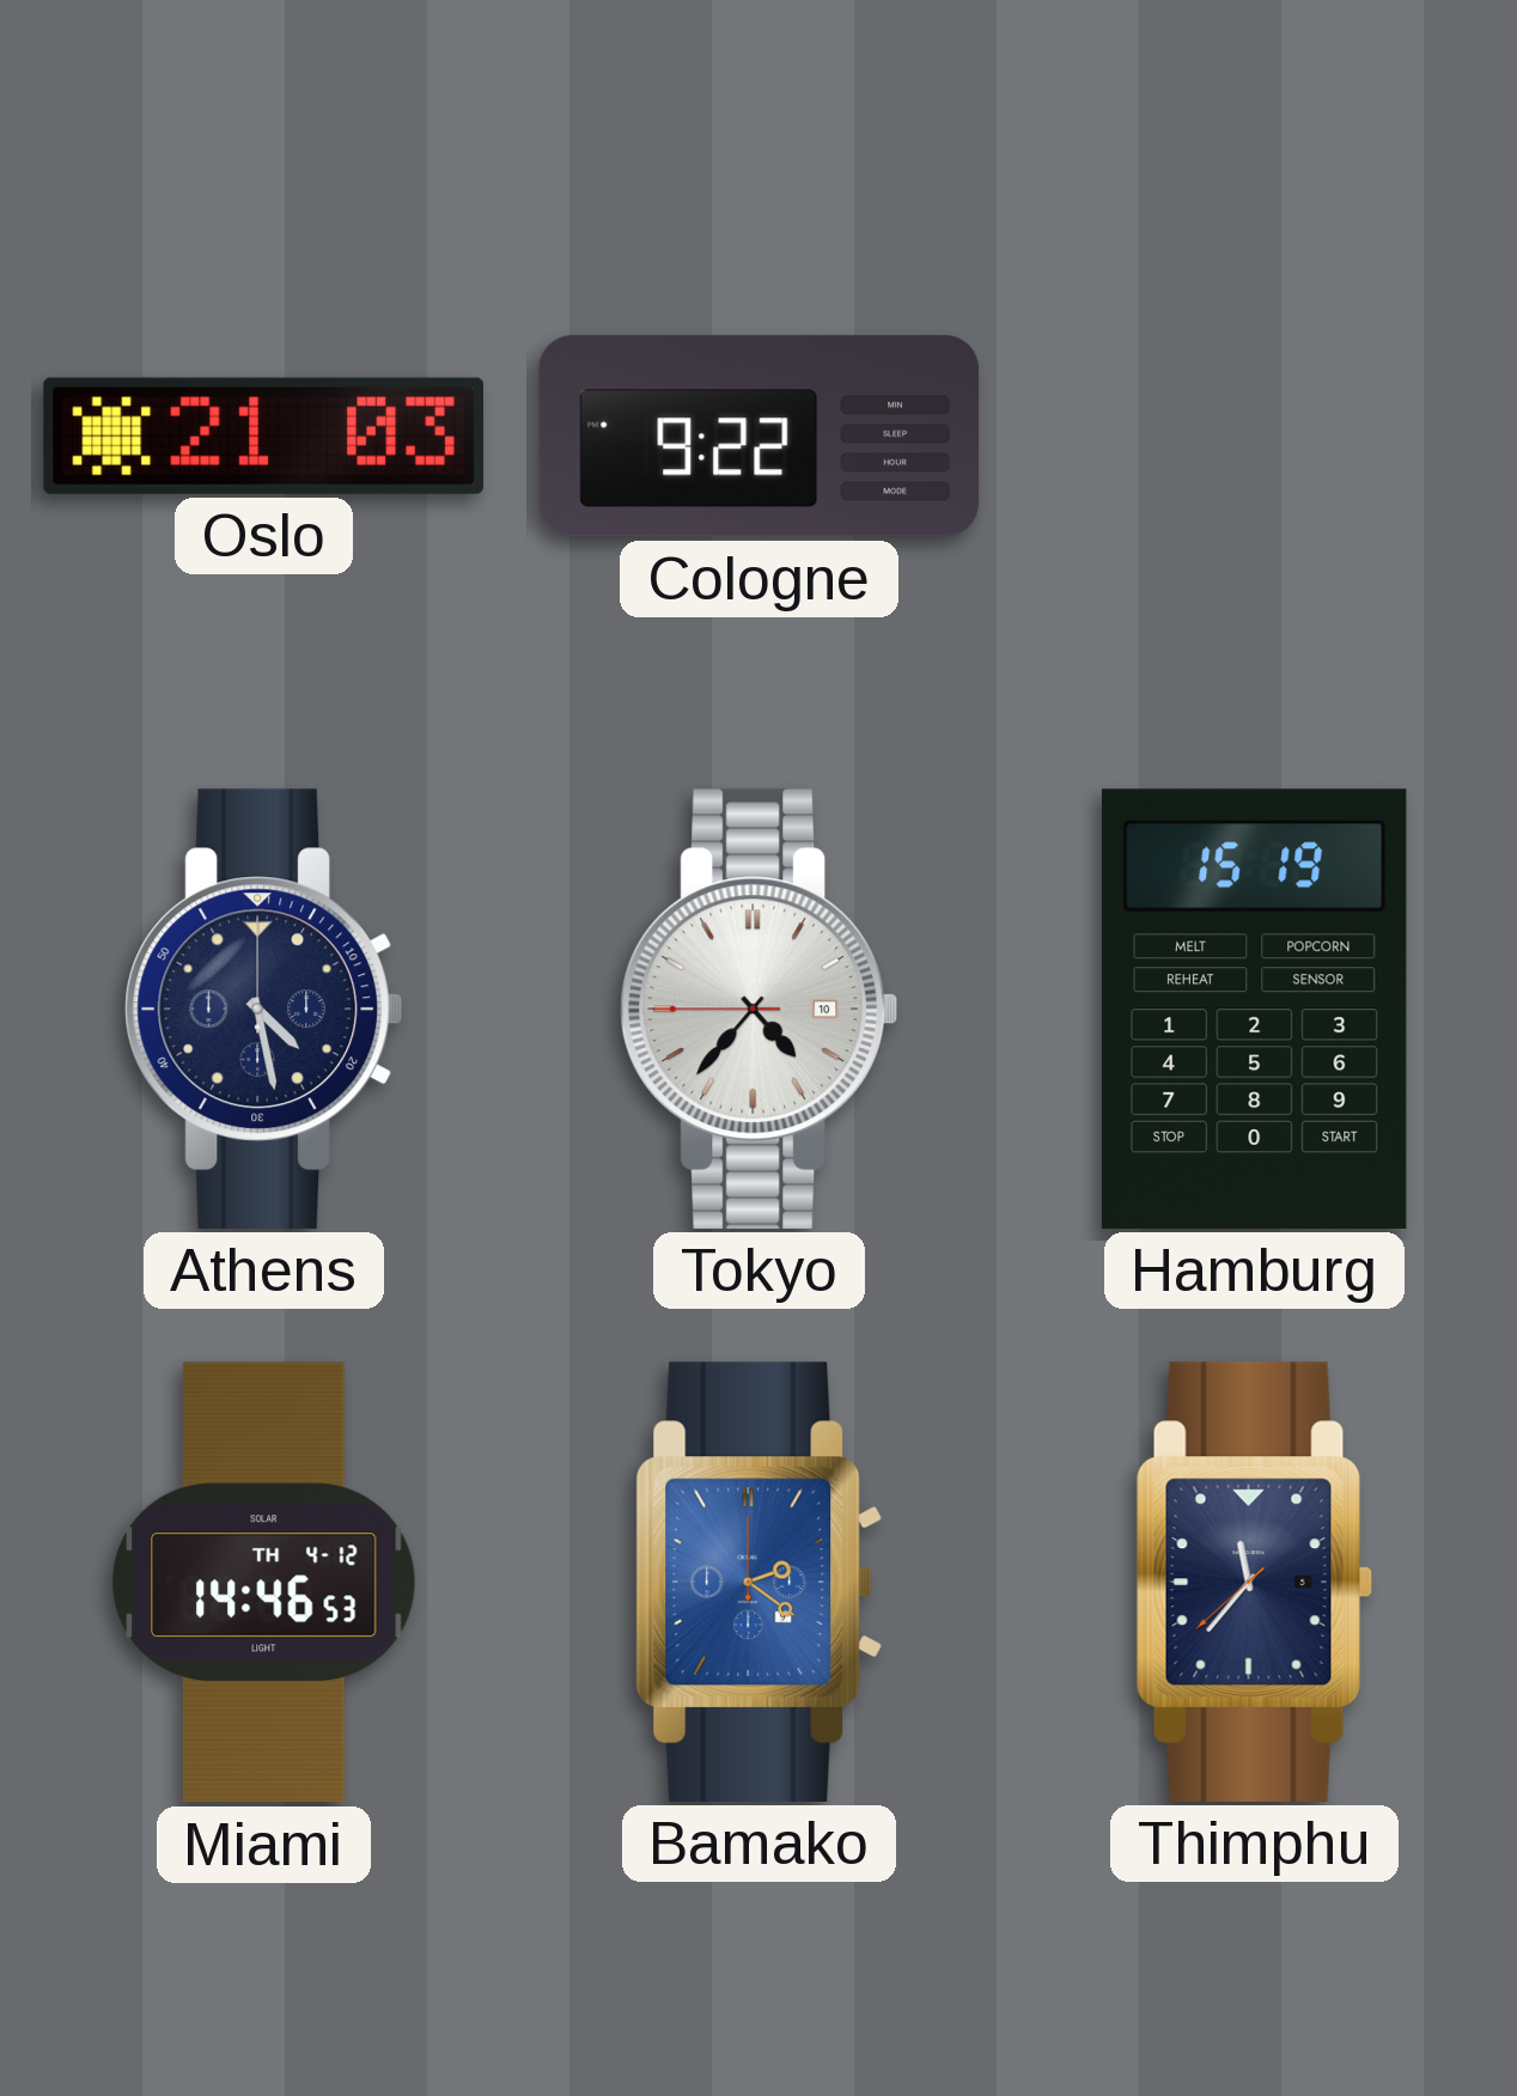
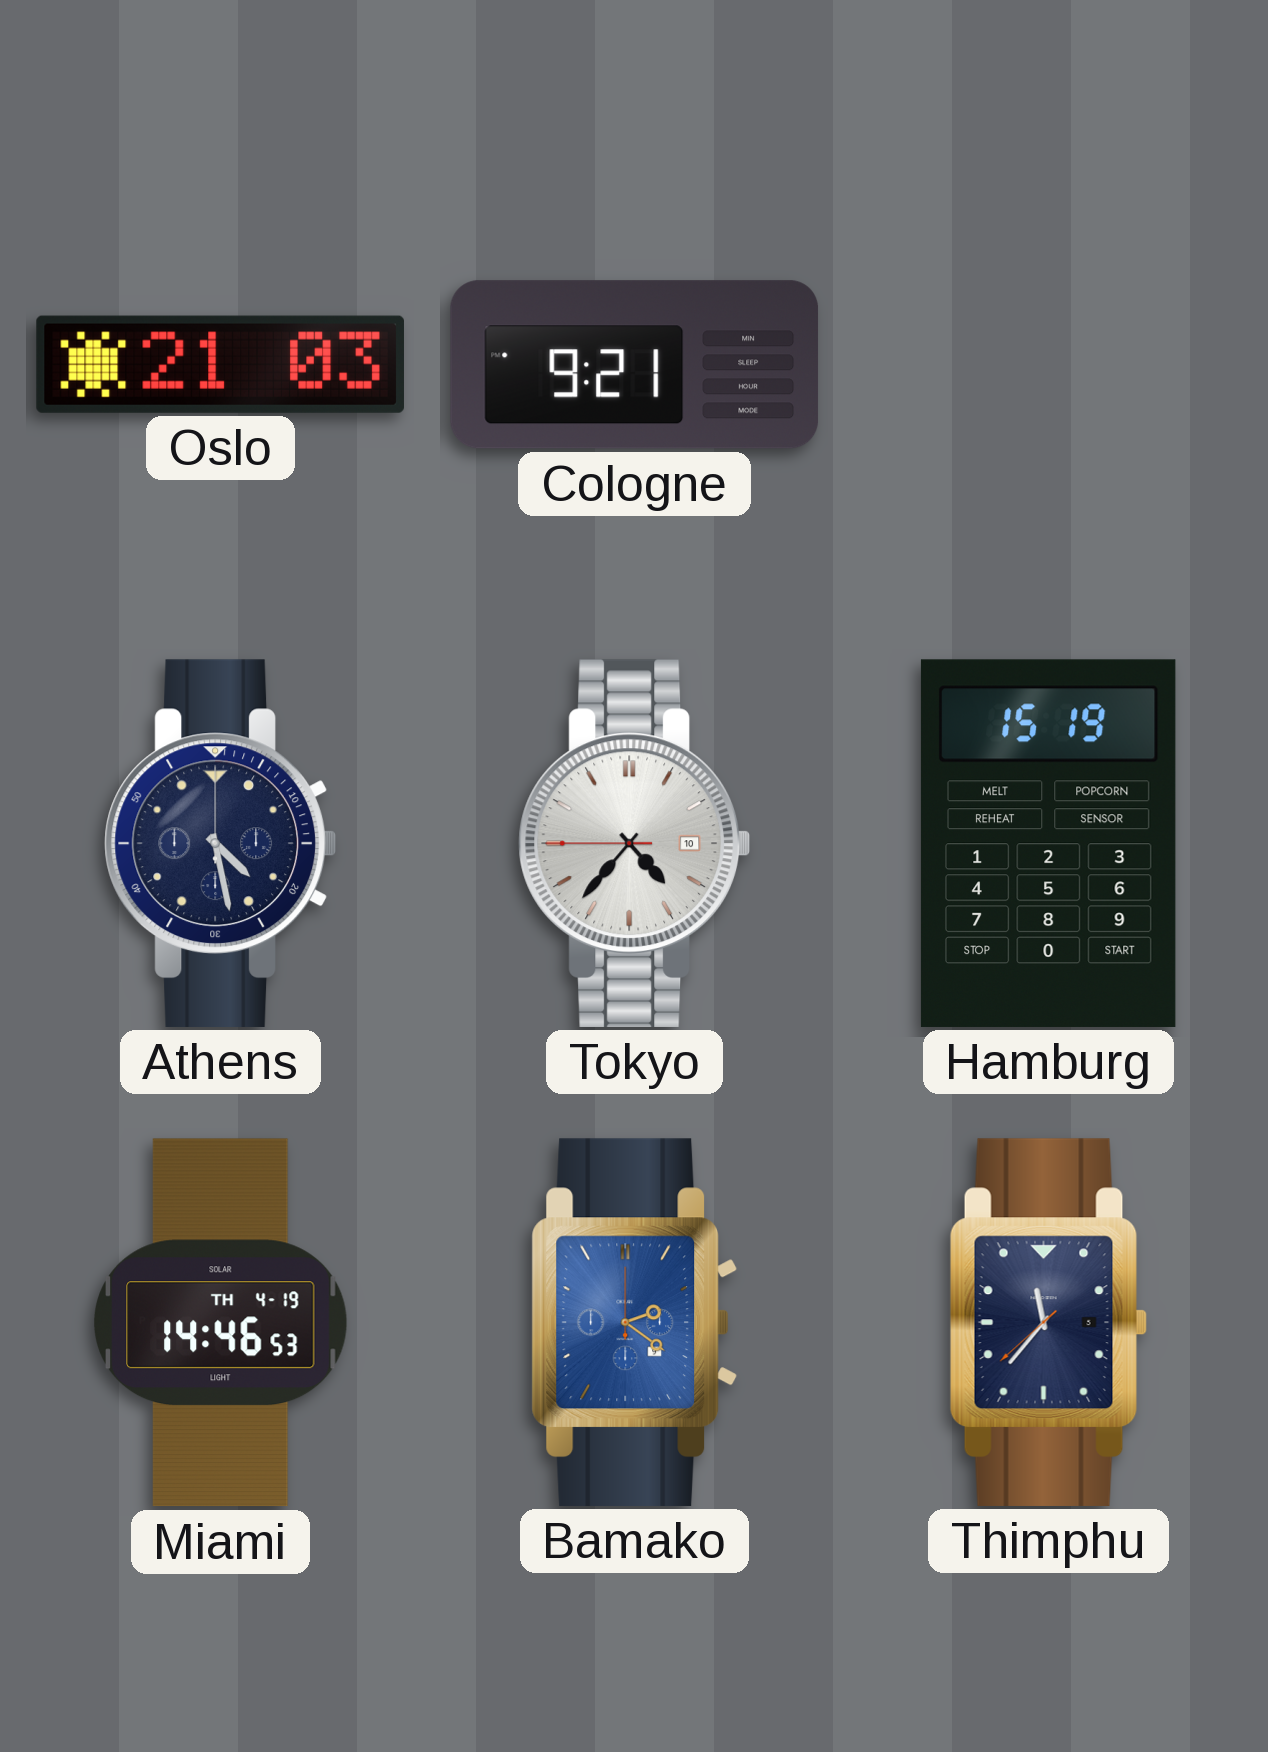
Cologne: 9:22 -> 9:21
Miami date: TH 4-12 -> TH 4-19
